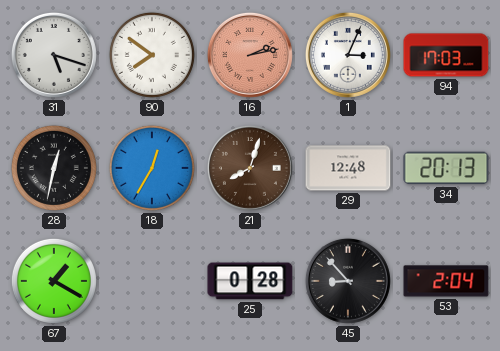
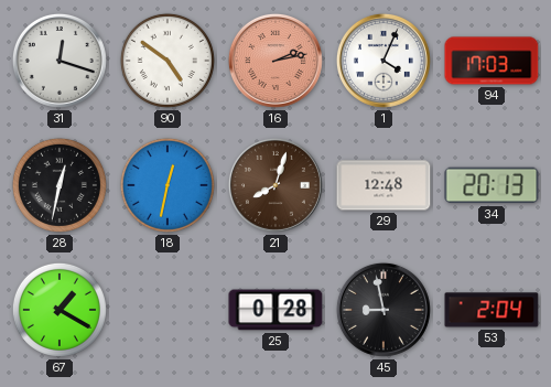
31: 5:18 -> 12:18
90: 7:51 -> 4:51
1: 3:04 -> 4:04
18: 12:35 -> 12:32
45: 8:53 -> 8:58
